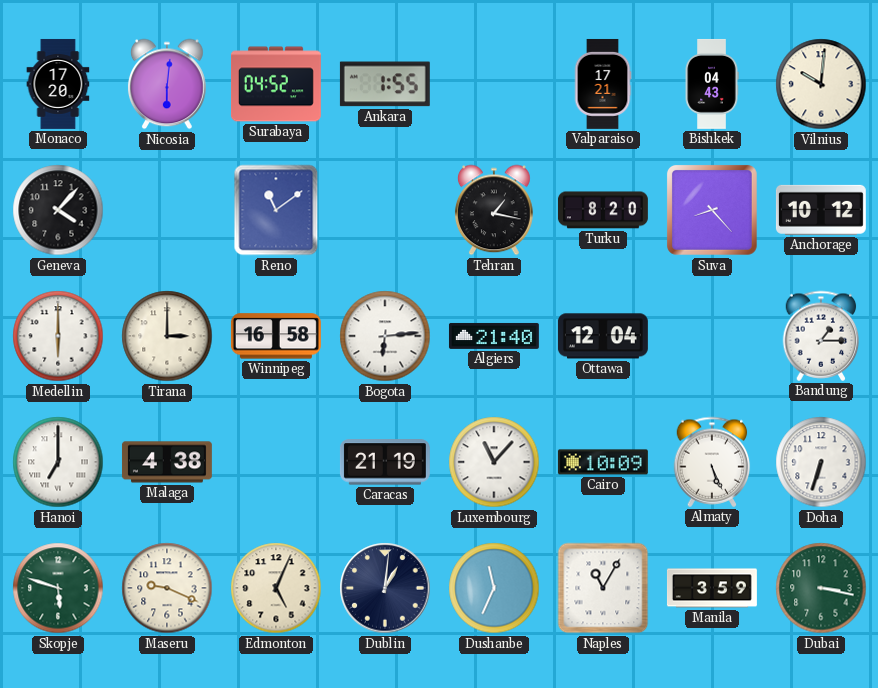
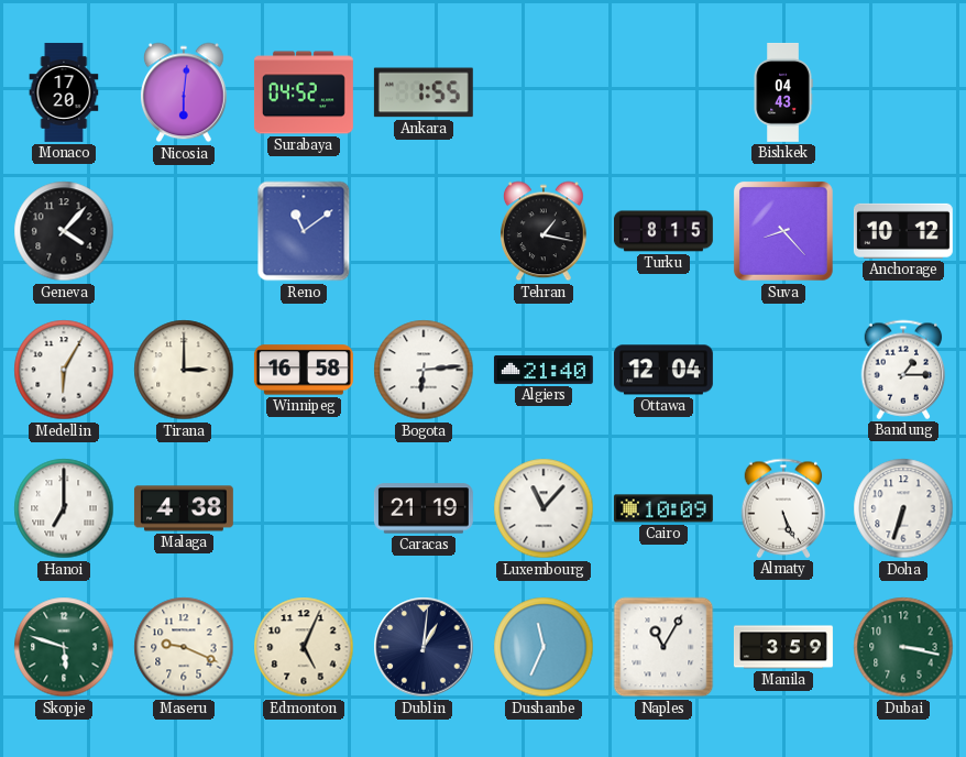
Valparaiso: 17:21 -> none
Vilnius: 10:01 -> none
Turku: 8:20 -> 8:15
Medellin: 6:00 -> 6:05
